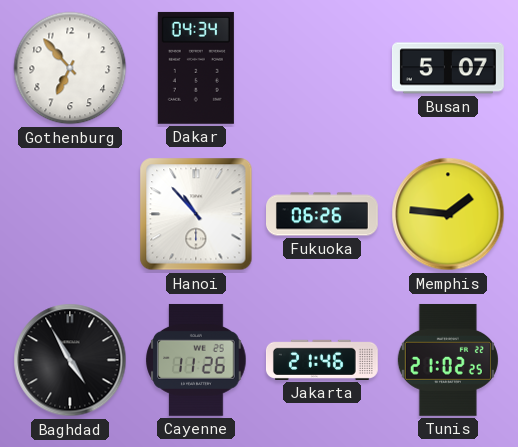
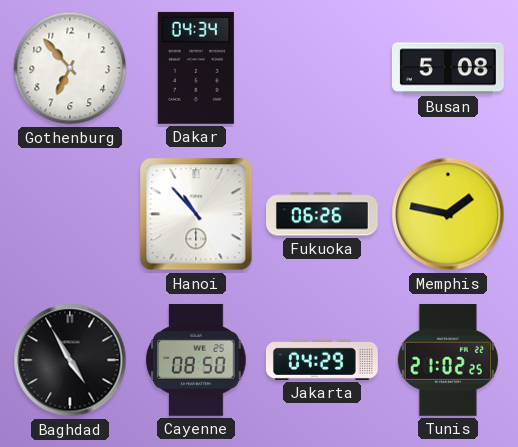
Busan: 5:07 -> 5:08
Memphis: 1:46 -> 1:47
Cayenne: 11:26 -> 08:50
Jakarta: 21:46 -> 04:29
